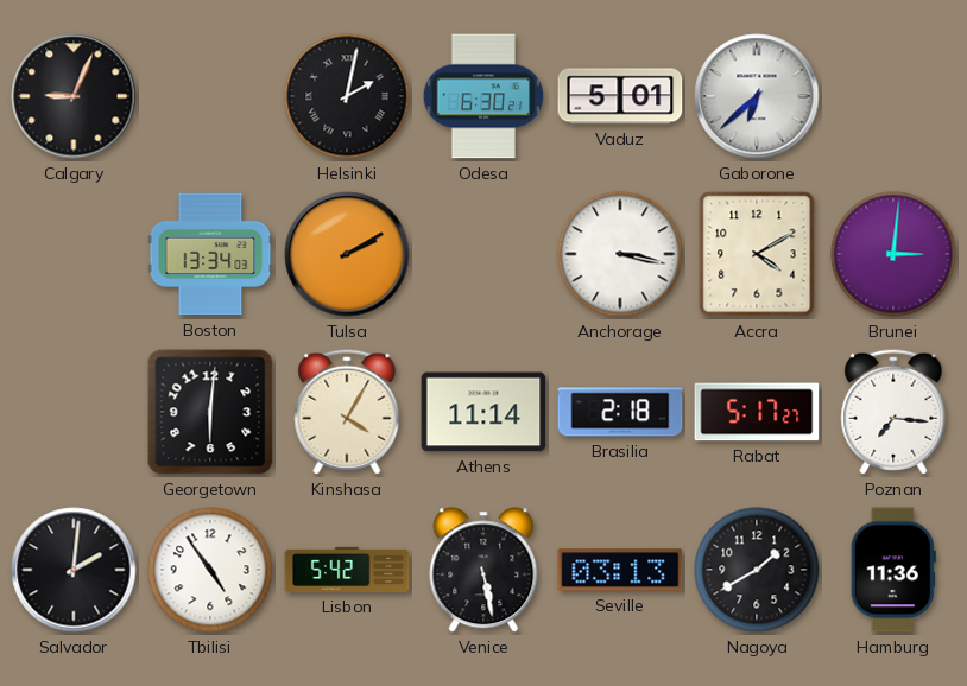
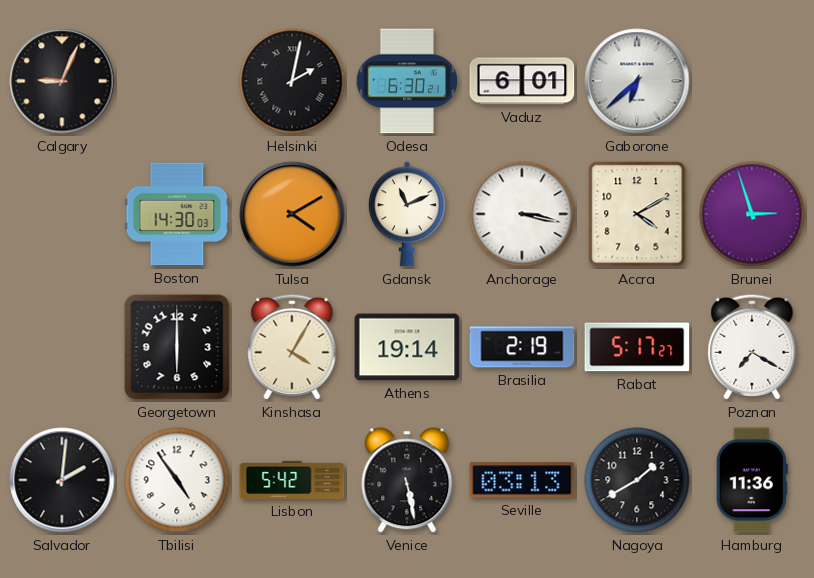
Vaduz: 5:01 -> 6:01
Boston: 13:34 -> 14:30
Tulsa: 2:10 -> 4:10
Gdansk: none -> 11:11
Brunei: 3:01 -> 2:57
Georgetown: 6:01 -> 6:00
Athens: 11:14 -> 19:14
Brasilia: 2:18 -> 2:19
Poznan: 7:16 -> 7:20
